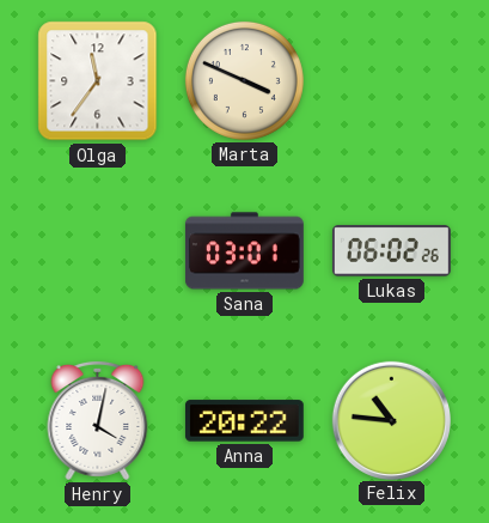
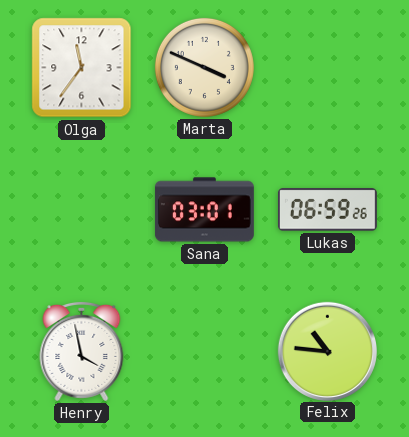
Lukas: 06:02 -> 06:59
Henry: 4:02 -> 3:58
Anna: 20:22 -> none
